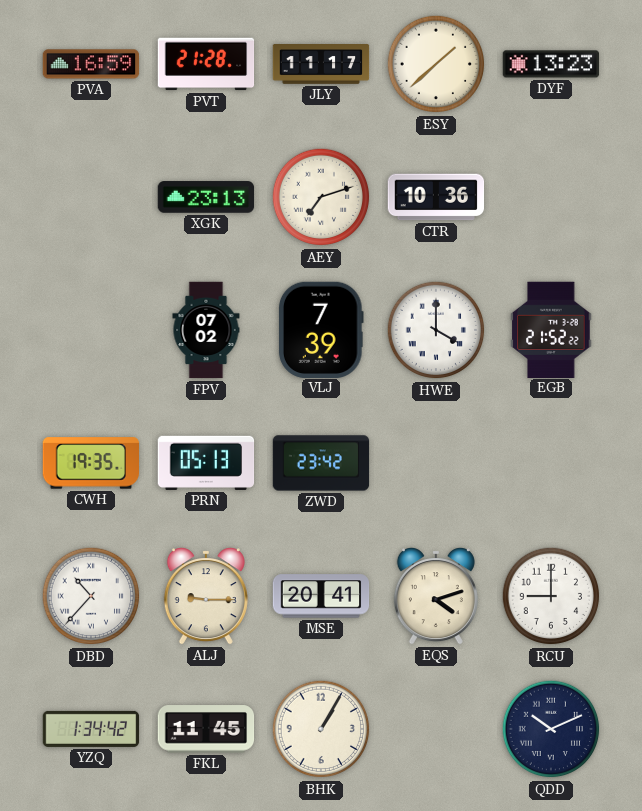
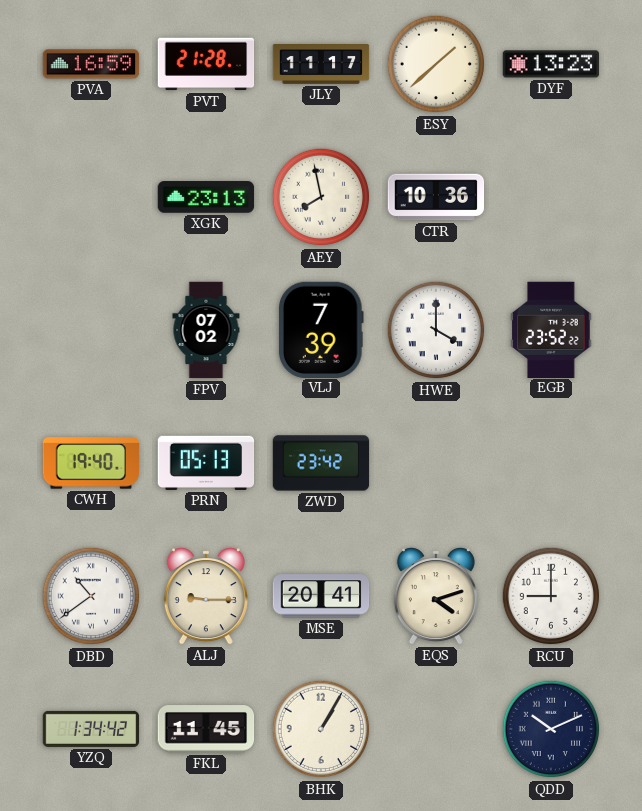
AEY: 7:12 -> 7:58
EGB: 21:52 -> 23:52
CWH: 19:35 -> 19:40
DBD: 10:37 -> 10:39
